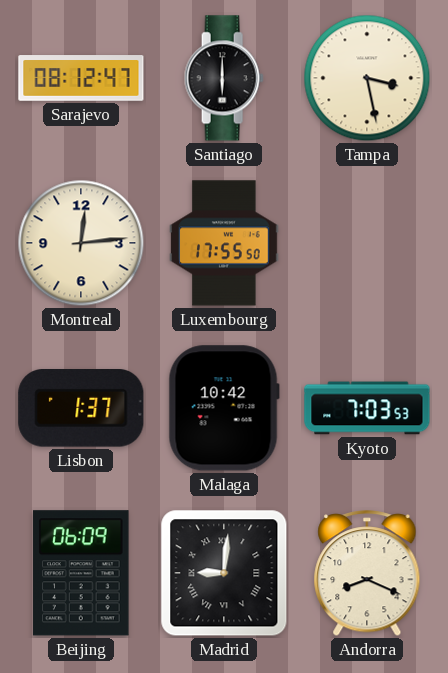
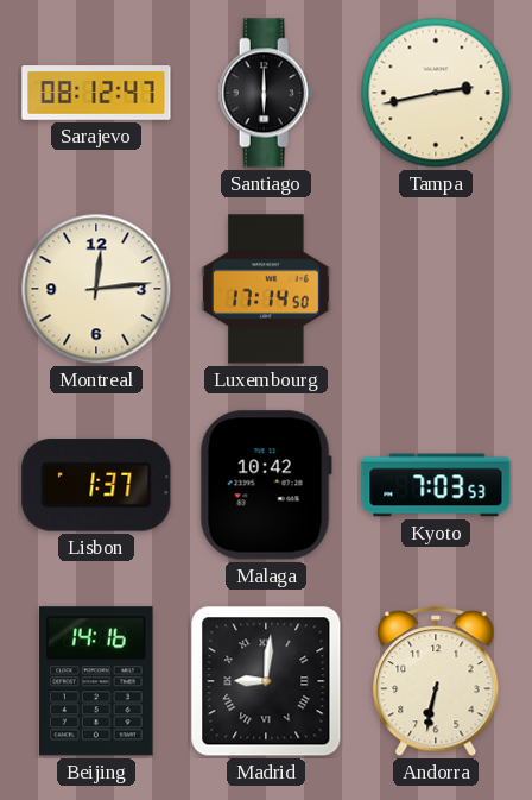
Tampa: 3:28 -> 2:43
Luxembourg: 17:55 -> 17:14
Beijing: 06:09 -> 14:16
Andorra: 8:19 -> 6:32
